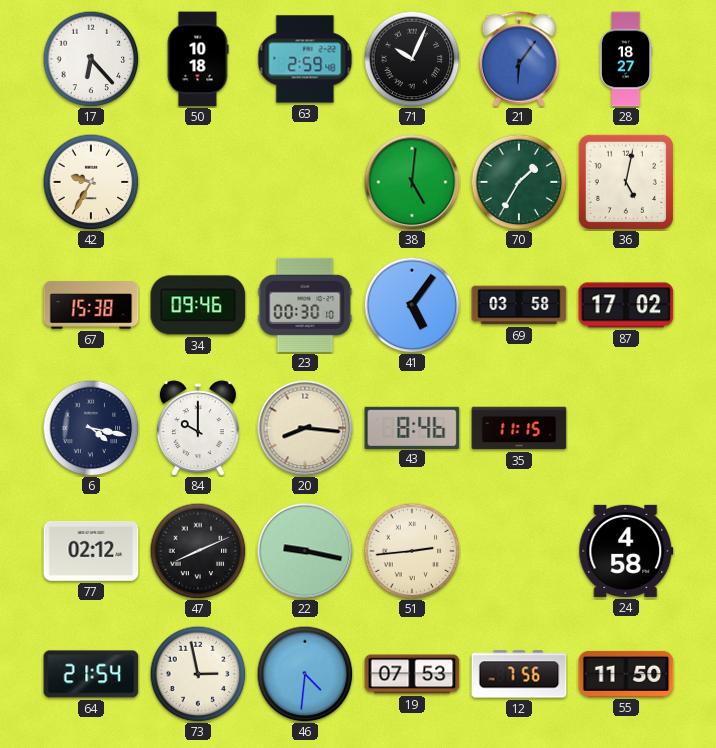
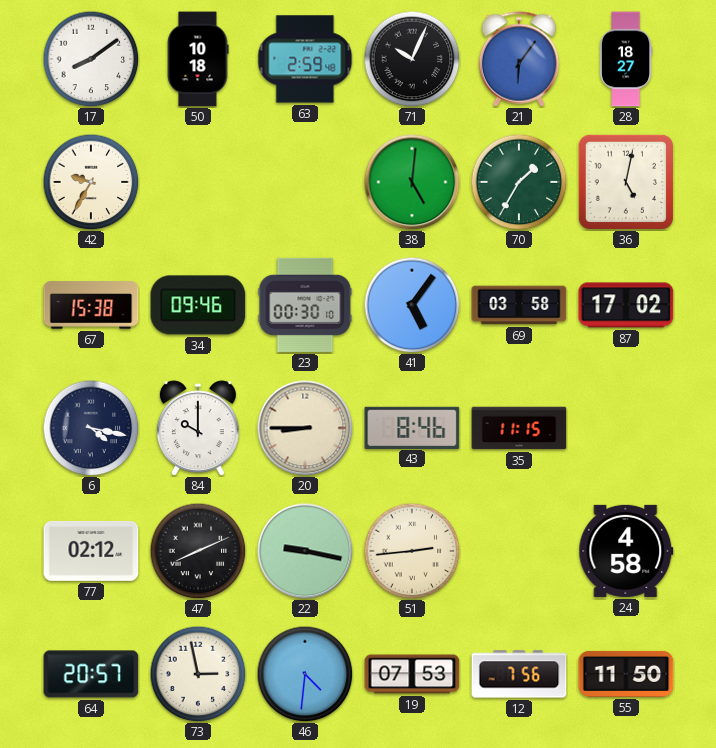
17: 6:23 -> 8:09
20: 8:16 -> 8:45
64: 21:54 -> 20:57
